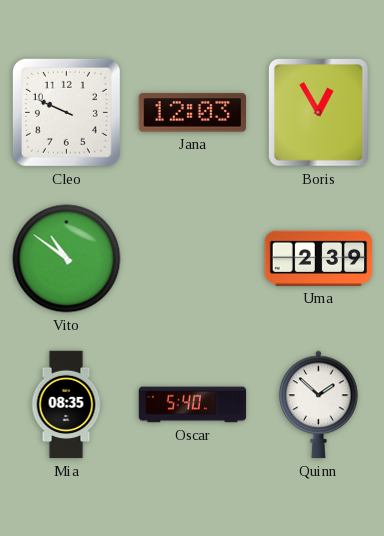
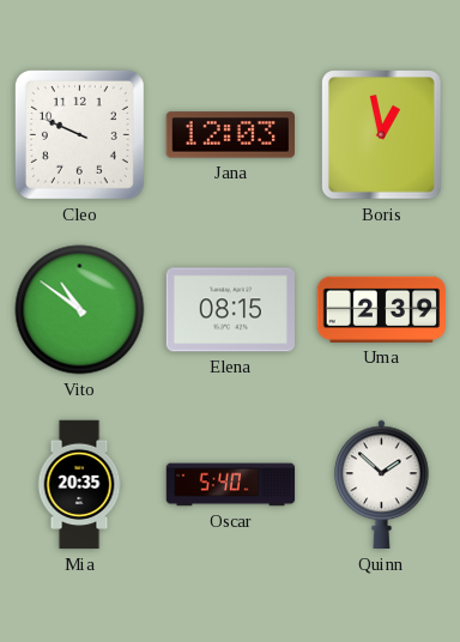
Boris: 12:55 -> 12:58
Elena: none -> 08:15
Mia: 08:35 -> 20:35
